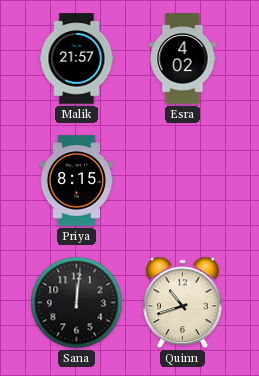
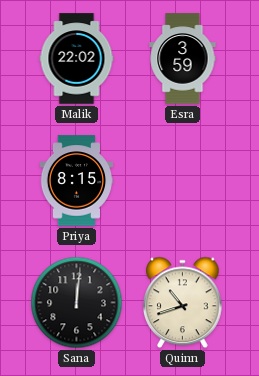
Malik: 21:57 -> 22:02
Esra: 4:02 -> 3:59
